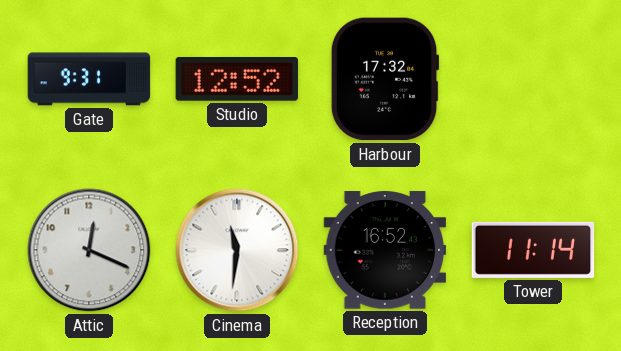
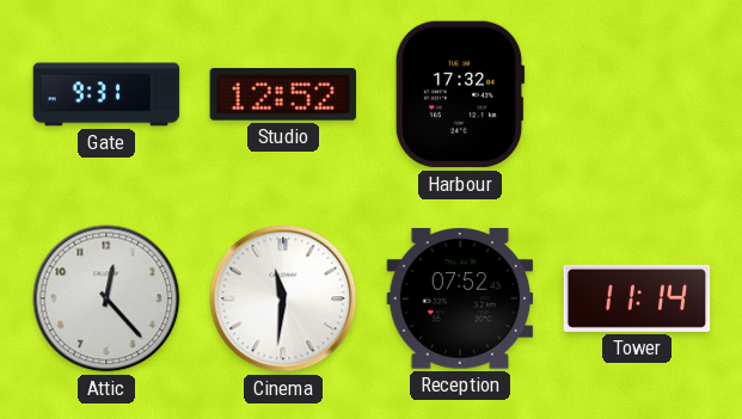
Attic: 12:19 -> 12:23
Reception: 16:52 -> 07:52
